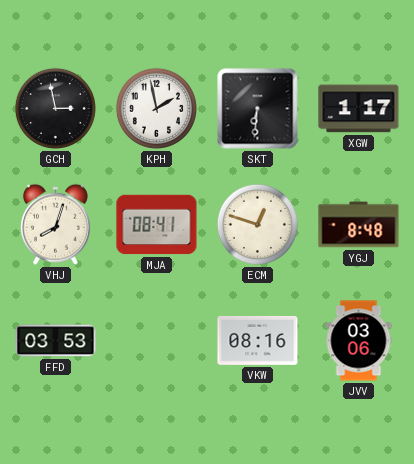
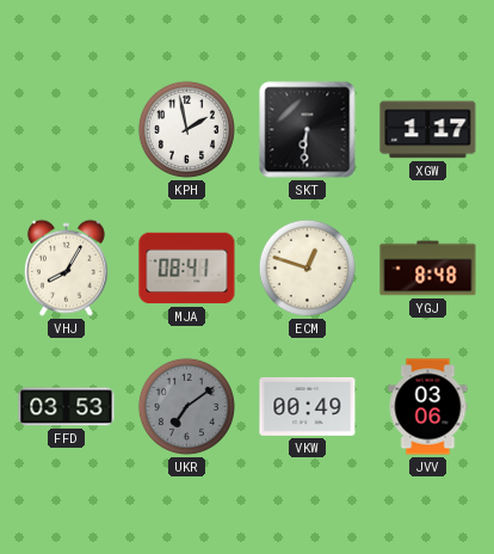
GCH: 2:58 -> none
VHJ: 8:03 -> 8:05
UKR: none -> 7:09
VKW: 08:16 -> 00:49
